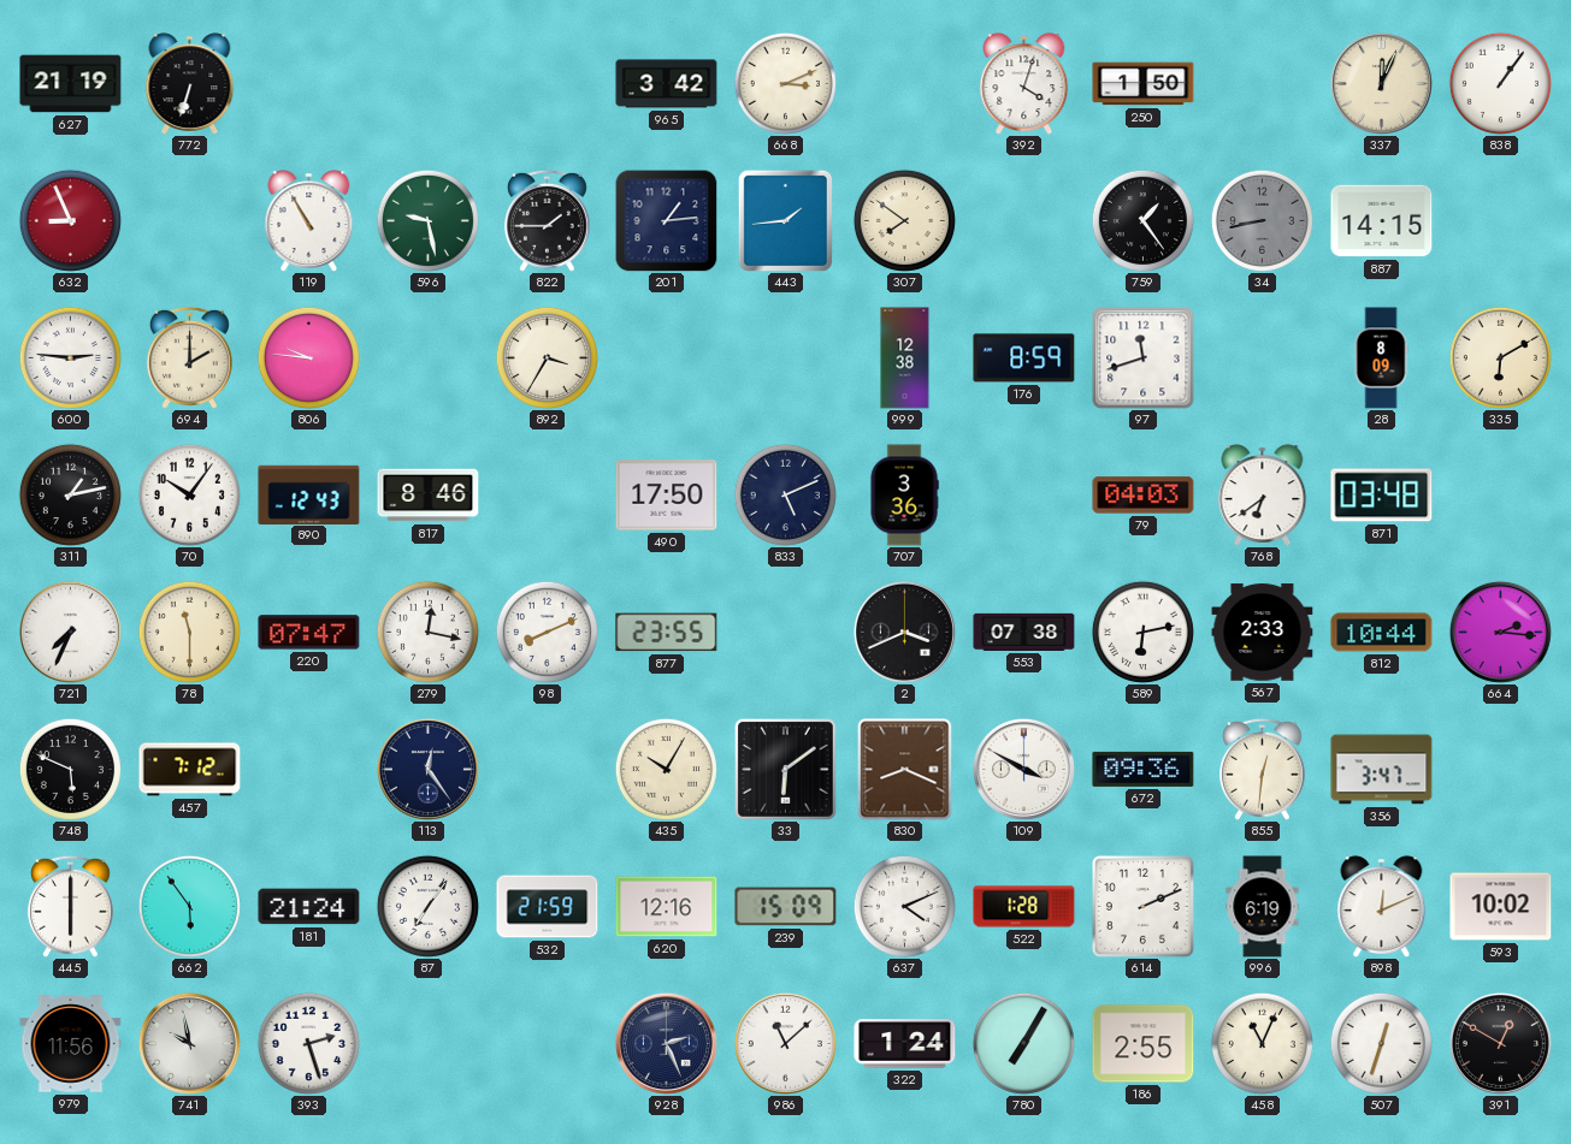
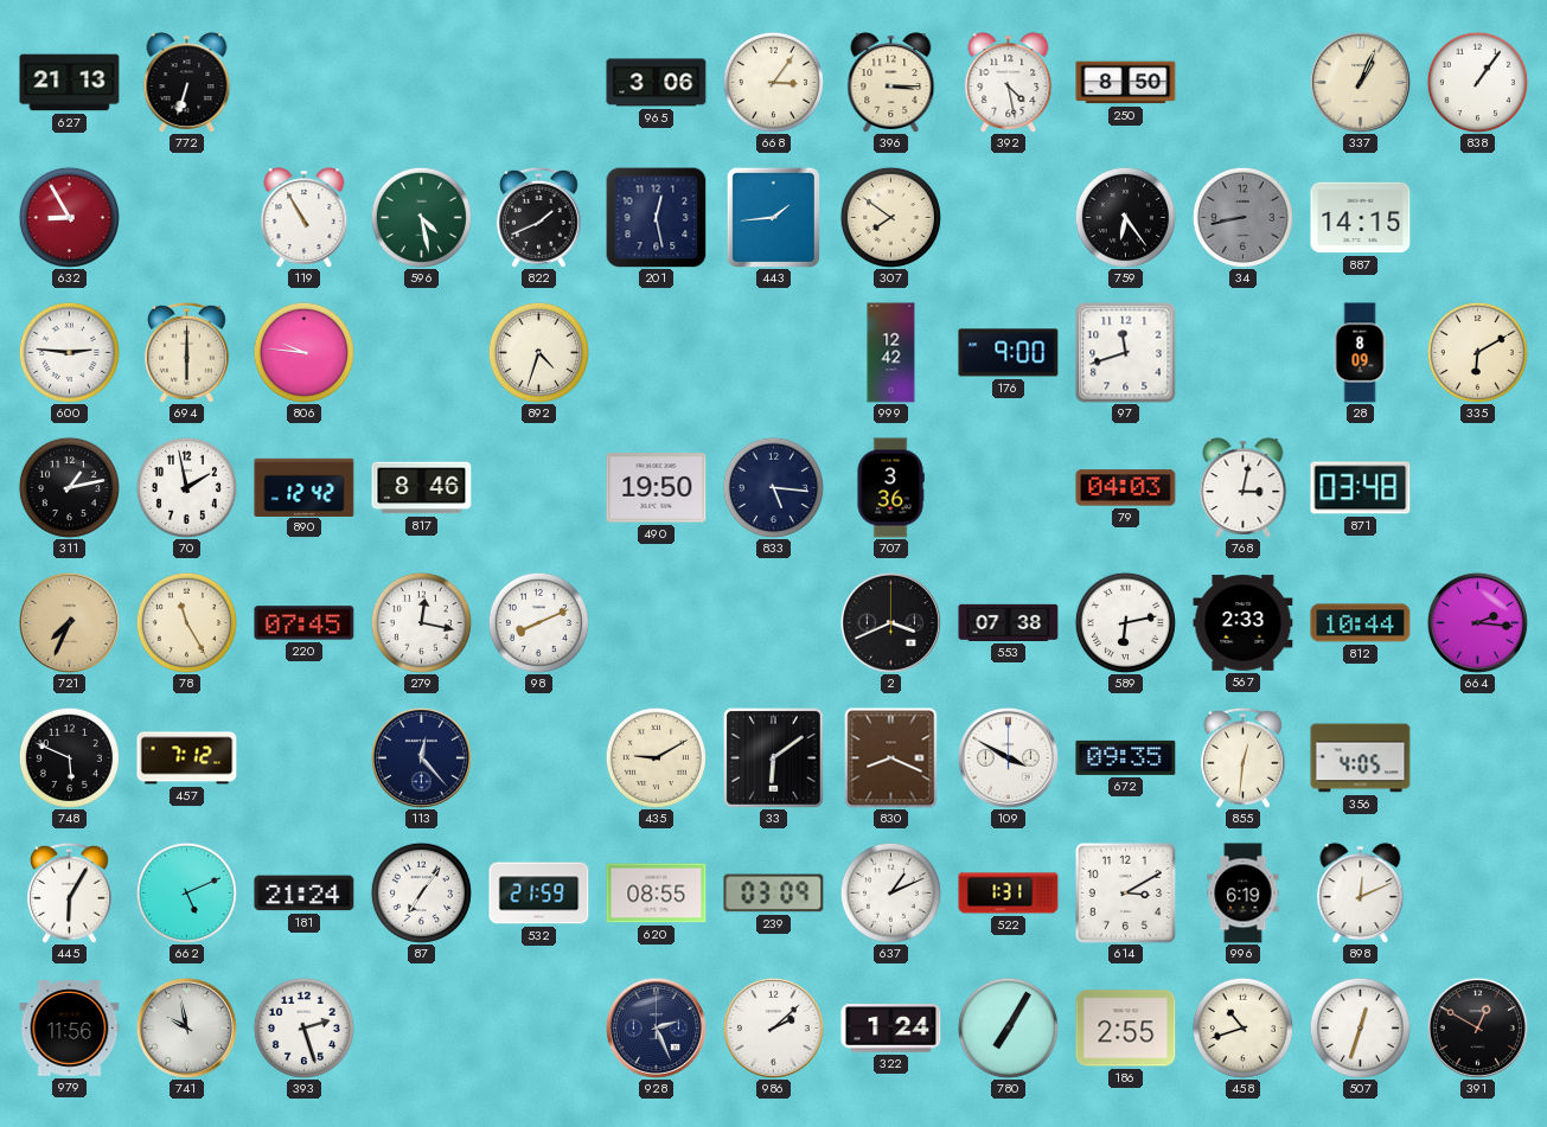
627: 21:19 -> 21:13
965: 3:42 -> 3:06
668: 3:11 -> 3:06
396: none -> 3:15
392: 4:03 -> 4:28
250: 1:50 -> 8:50
337: 12:04 -> 1:04
632: 8:56 -> 8:55
596: 9:28 -> 4:28
822: 1:45 -> 1:41
201: 1:14 -> 12:28
759: 1:24 -> 6:24
694: 2:00 -> 6:00
892: 3:35 -> 4:33
999: 12:38 -> 12:42
176: 8:59 -> 9:00
70: 10:06 -> 1:58
890: 12:43 -> 12:42
490: 17:50 -> 19:50
833: 5:11 -> 5:16
768: 6:39 -> 3:02
721 dial: white -> champagne
78: 11:30 -> 11:25
220: 07:47 -> 07:45
877: 23:55 -> none
113: 12:24 -> 12:23
435: 10:05 -> 9:10
672: 09:36 -> 09:35
356: 3:47 -> 4:05
445: 6:00 -> 6:05
662: 5:54 -> 5:11
620: 12:16 -> 08:55
239: 15:09 -> 03:09
637: 4:11 -> 1:11
522: 1:28 -> 1:31
614: 2:11 -> 3:10
593: 10:02 -> none
986: 11:08 -> 2:08
458: 11:04 -> 10:42
